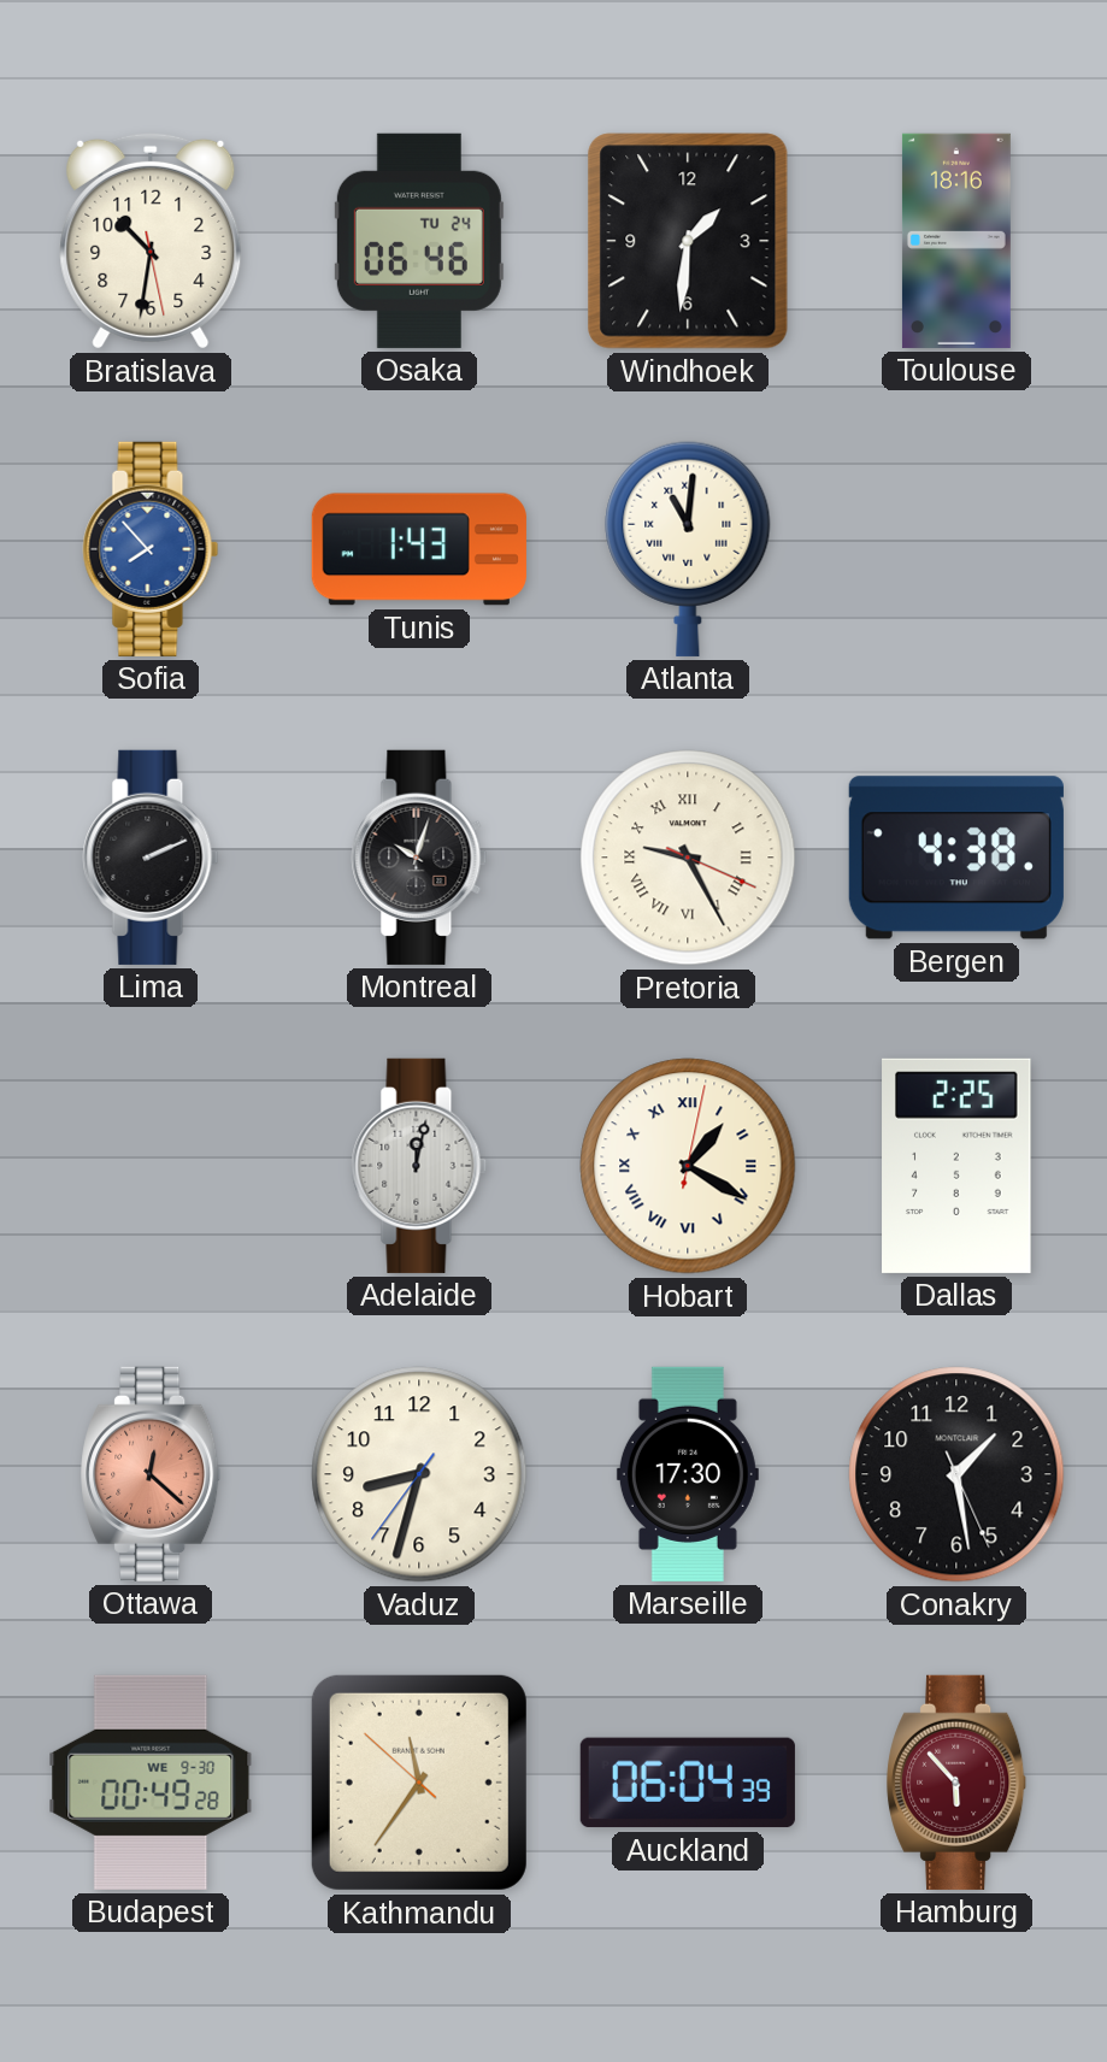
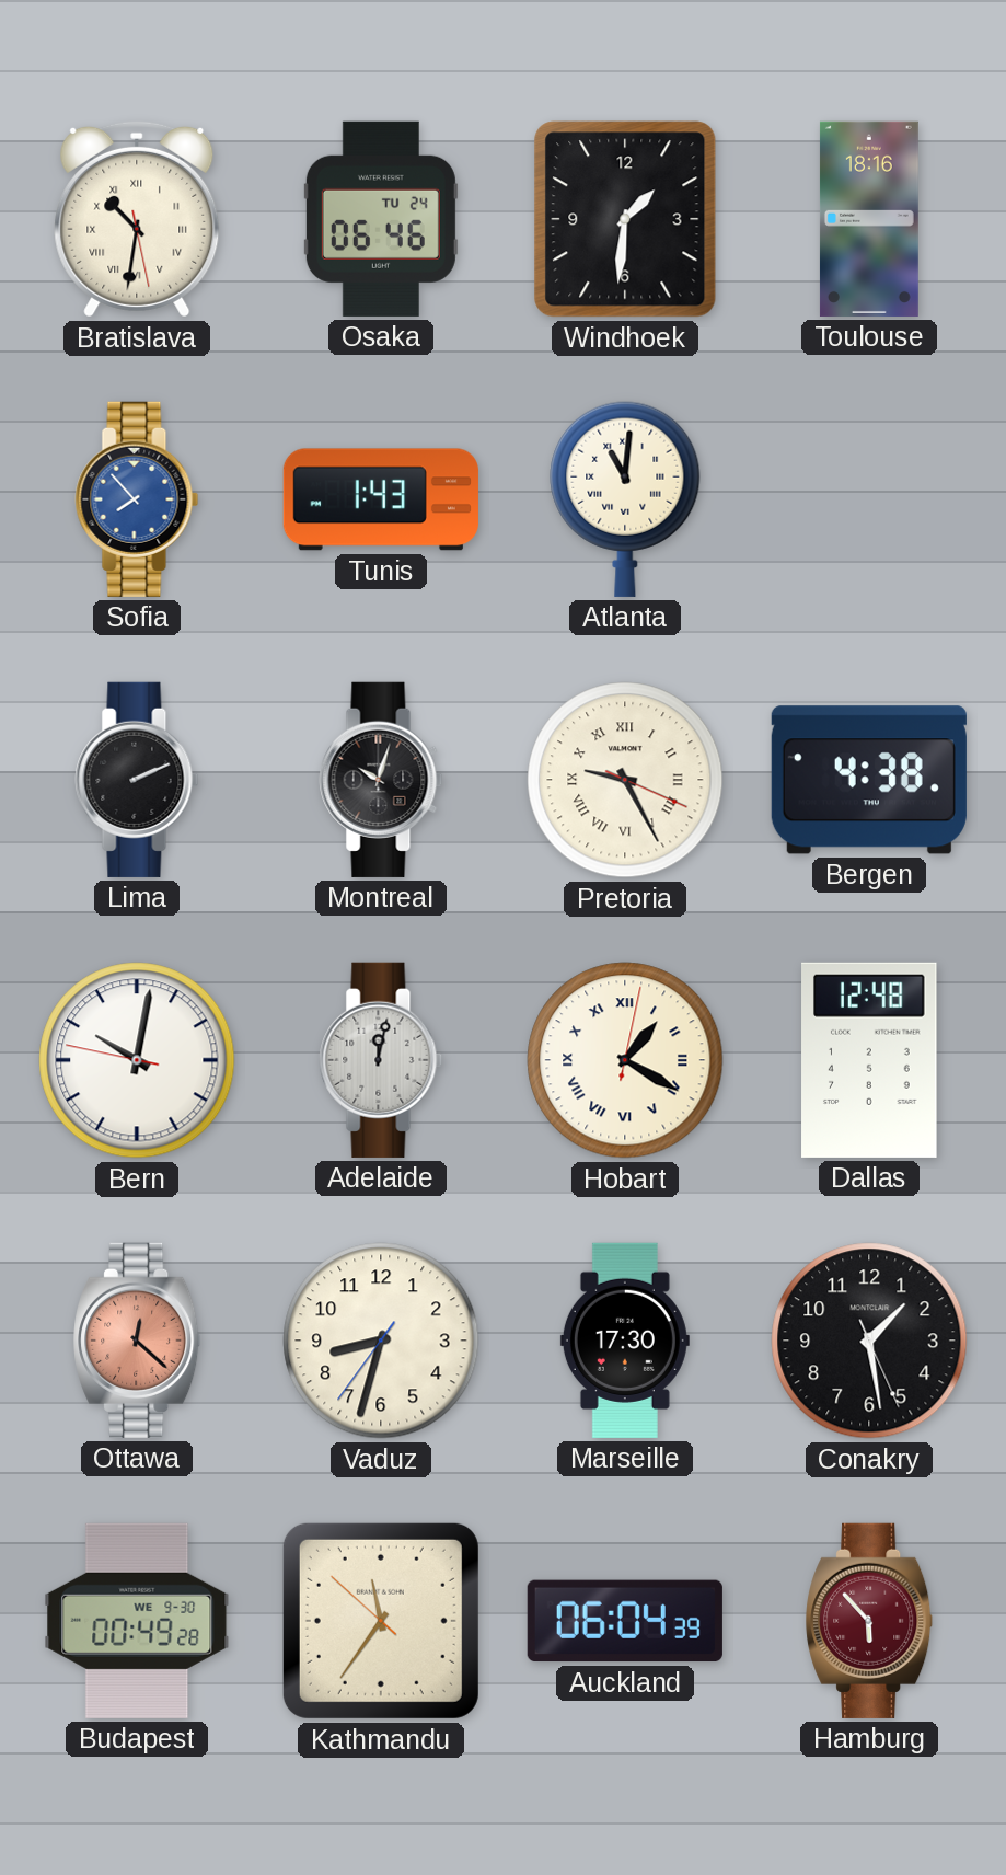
Bratislava numerals: Arabic -> Roman
Bern: none -> 10:01
Dallas: 2:25 -> 12:48
